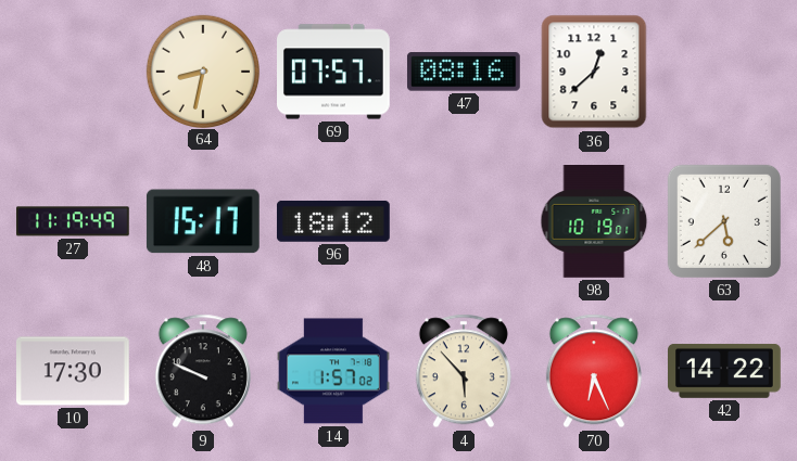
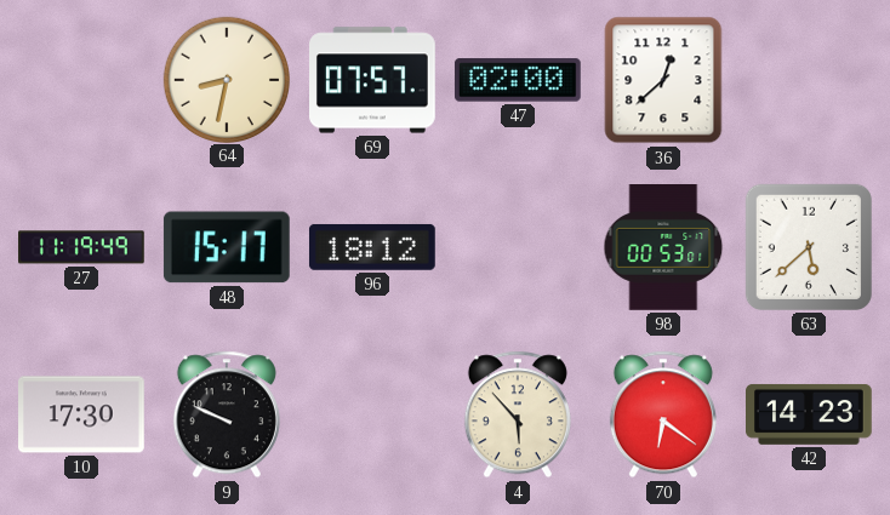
47: 08:16 -> 02:00
98: 10:19 -> 00:53
14: 1:57 -> none
70: 6:26 -> 6:21
42: 14:22 -> 14:23
